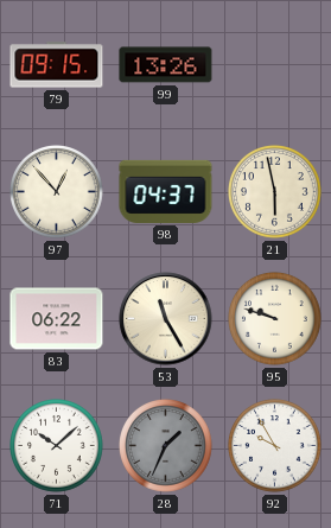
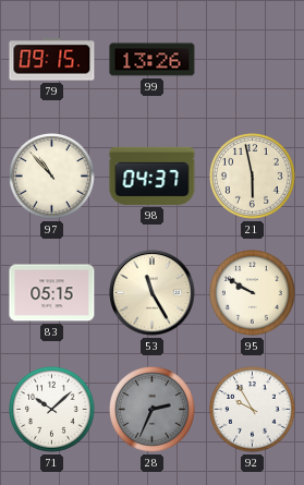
97: 12:53 -> 10:53
83: 06:22 -> 05:15
95: 9:48 -> 9:50
28: 1:34 -> 2:34
